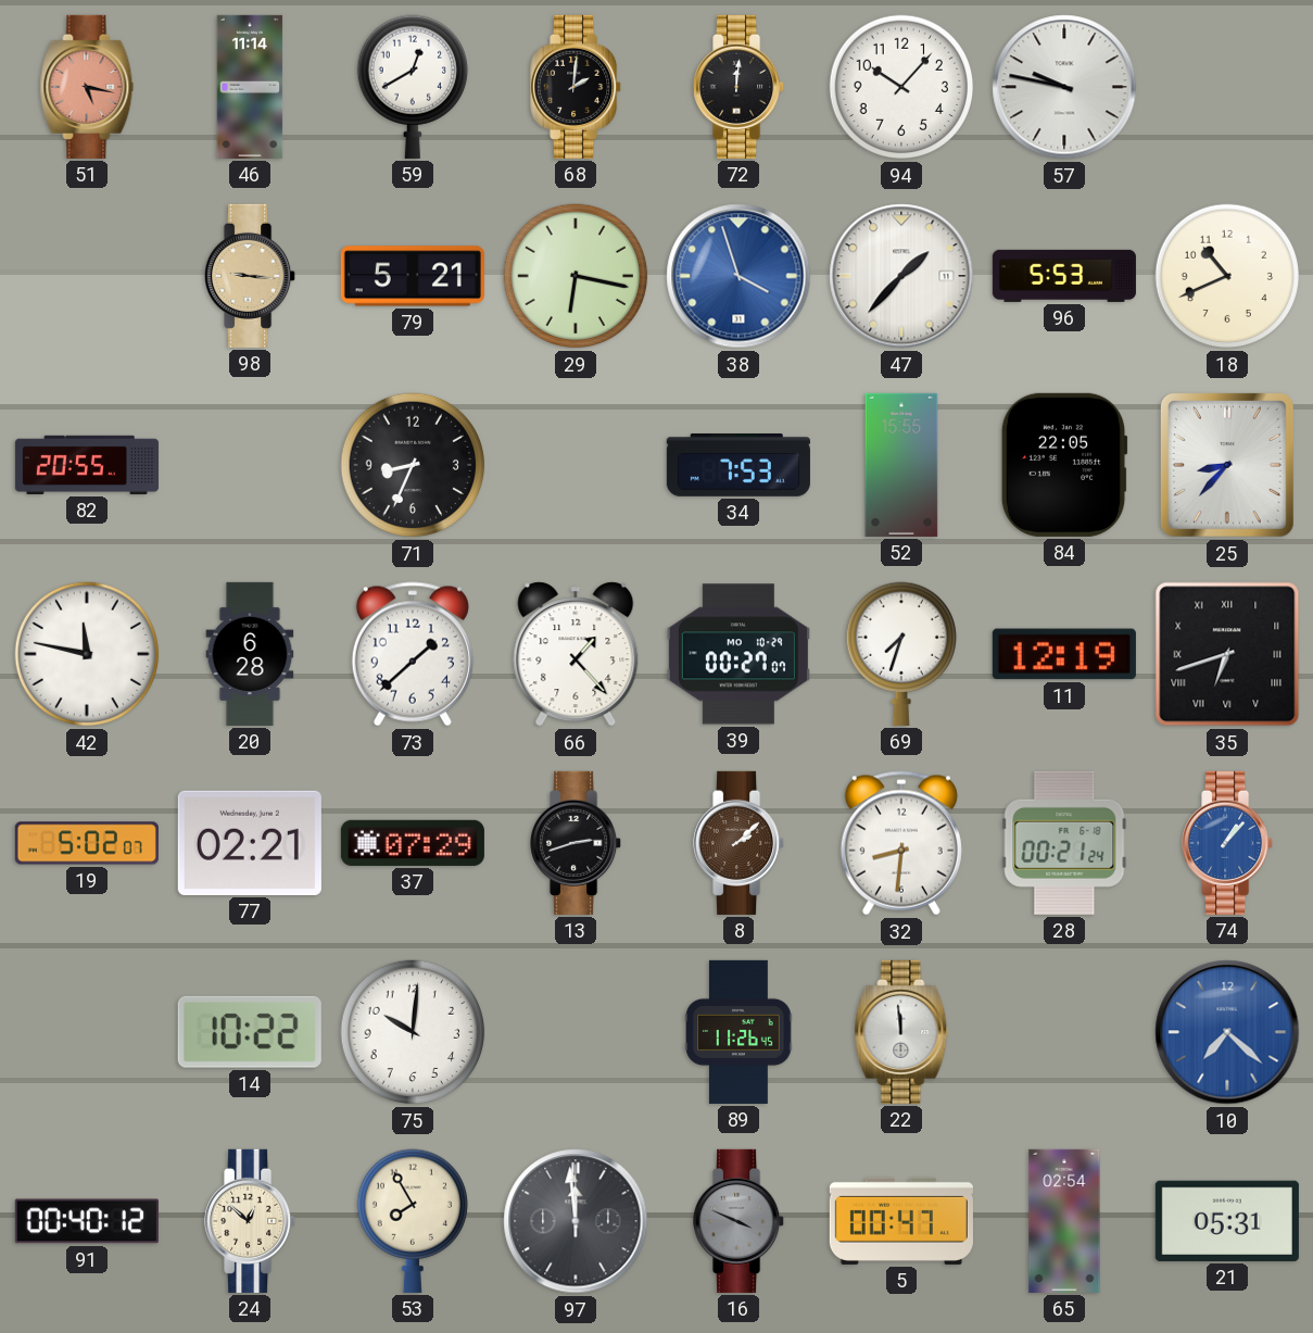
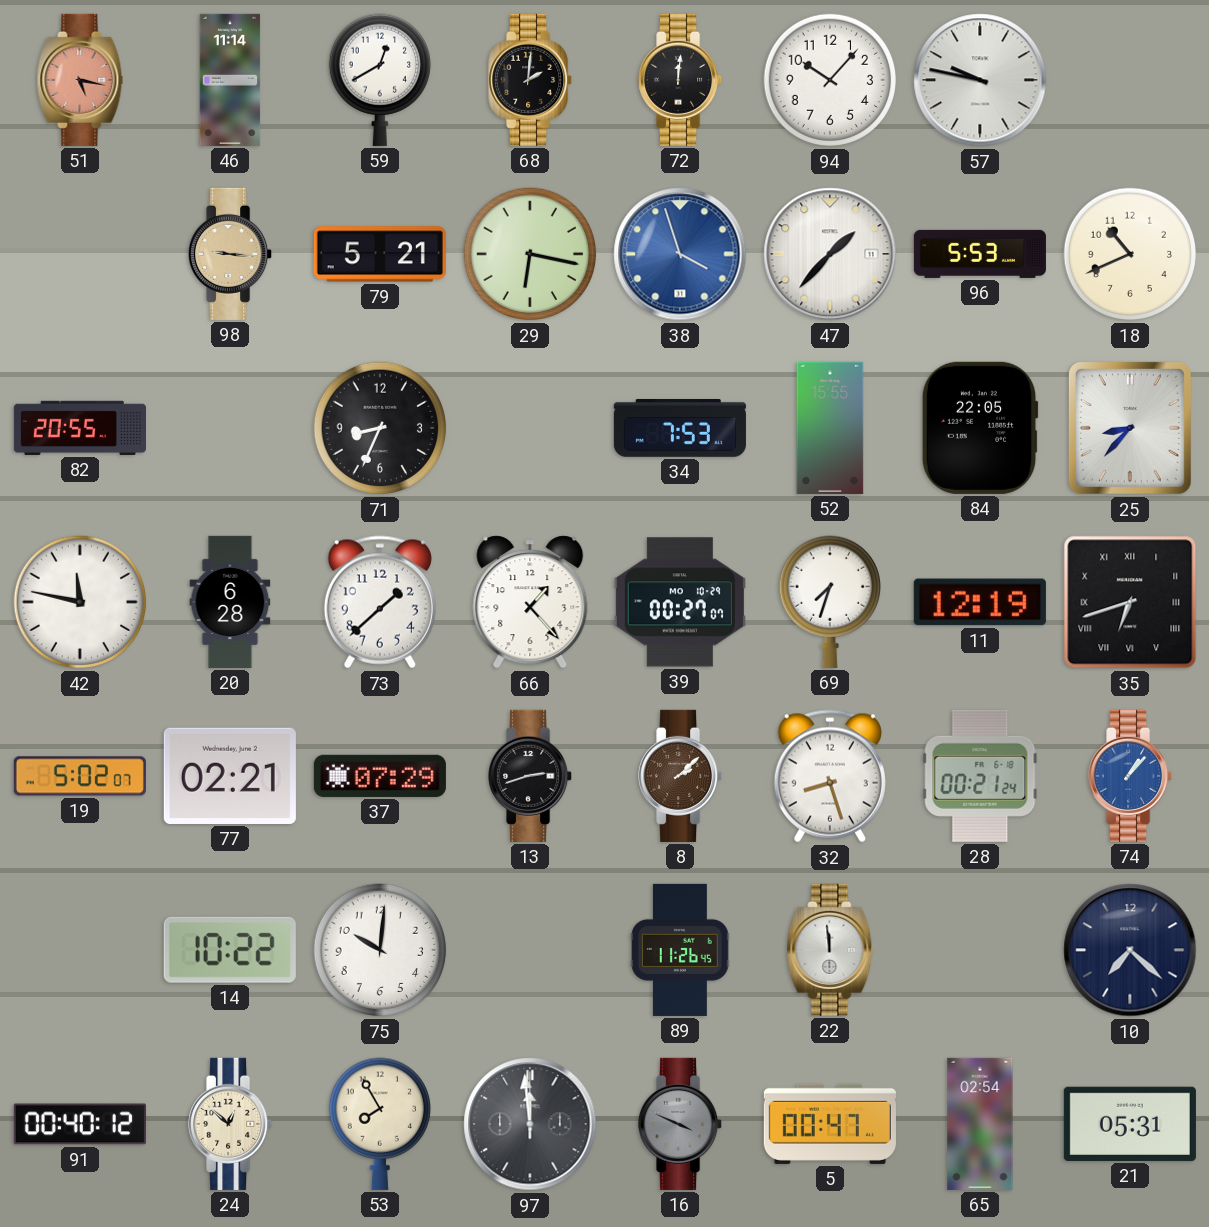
32: 8:31 -> 8:27
10 dial: blue -> navy
